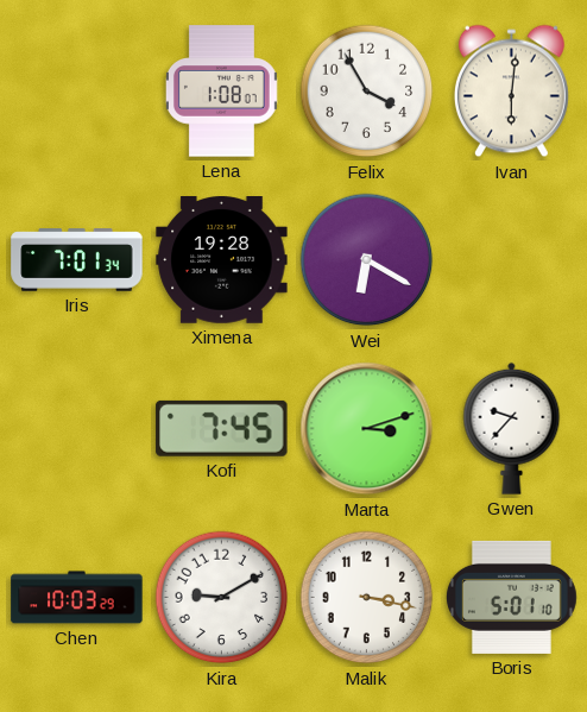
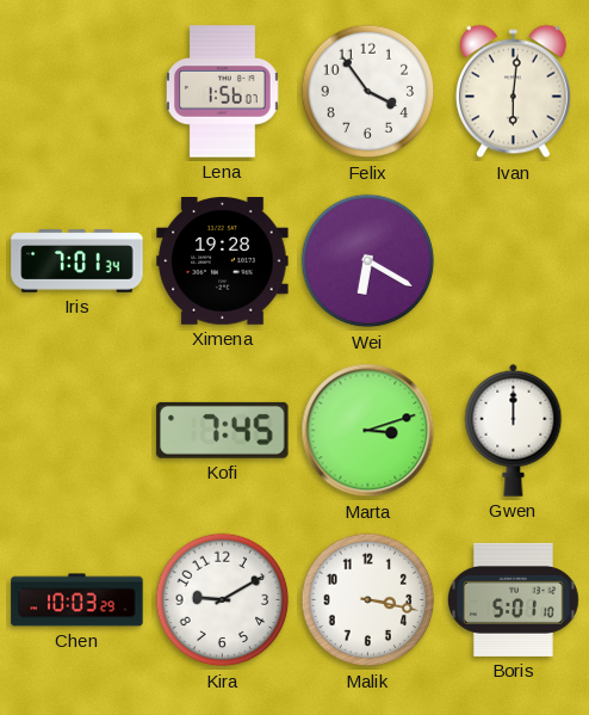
Lena: 1:08 -> 1:56
Felix: 3:55 -> 3:54
Gwen: 9:37 -> 12:00
